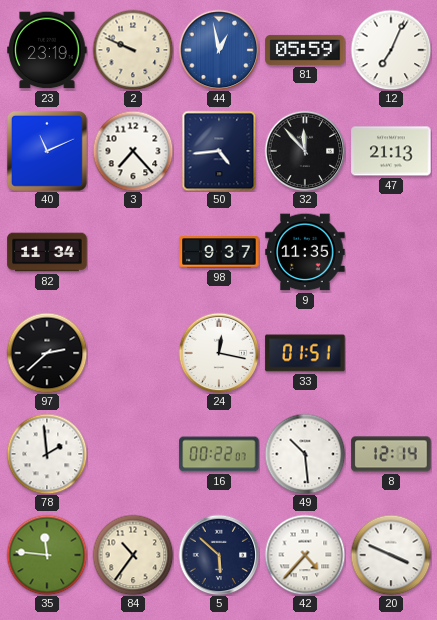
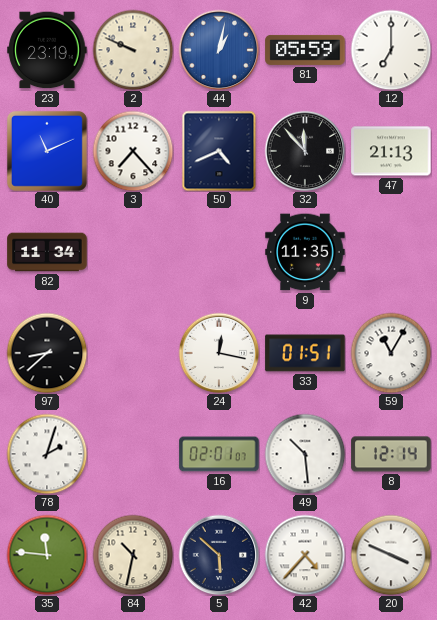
44: 12:58 -> 1:02
12: 7:04 -> 7:00
50: 4:44 -> 4:41
98: 9:37 -> none
97: 2:38 -> 8:38
59: none -> 11:05
78: 1:59 -> 2:03
16: 00:22 -> 02:01
84: 10:36 -> 10:32
